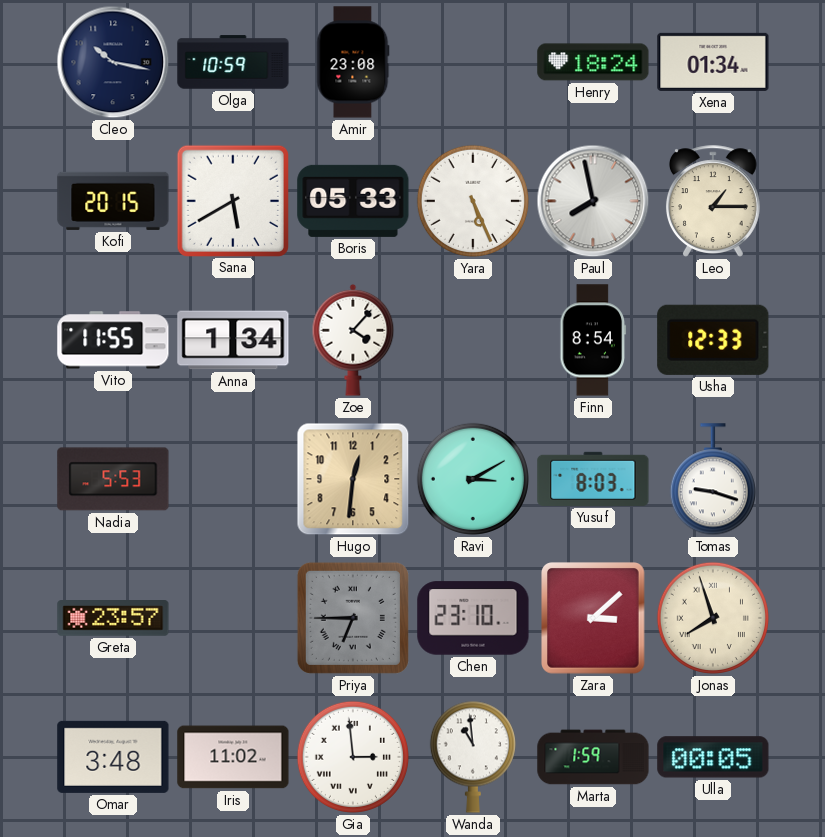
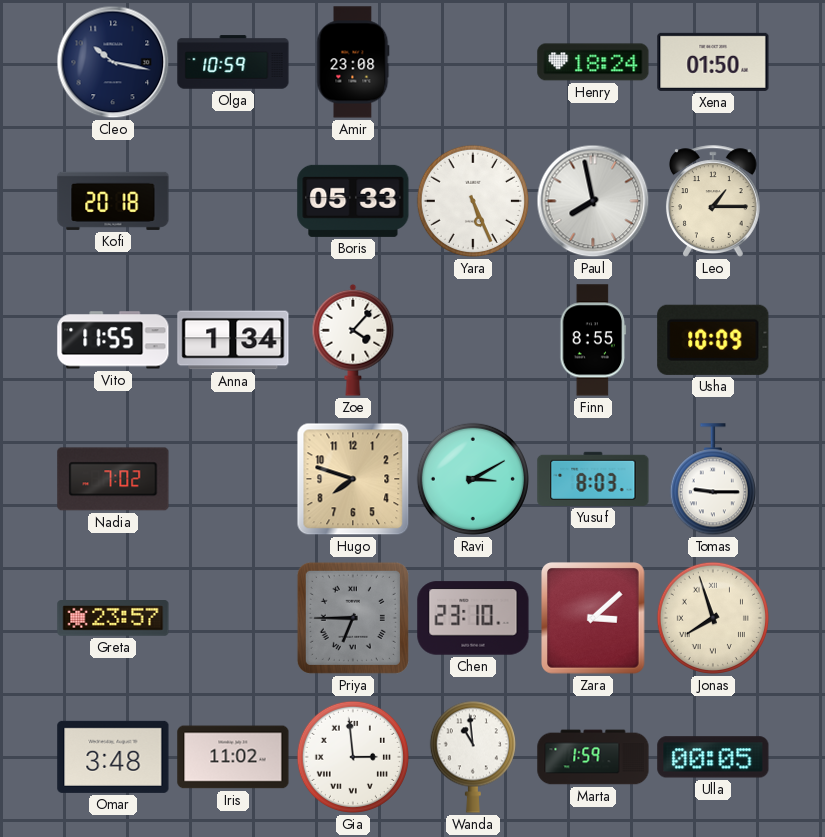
Xena: 01:34 -> 01:50
Kofi: 20:15 -> 20:18
Sana: 5:40 -> none
Finn: 8:54 -> 8:55
Usha: 12:33 -> 10:09
Nadia: 5:53 -> 7:02
Hugo: 12:31 -> 7:48
Tomas: 9:18 -> 9:15
